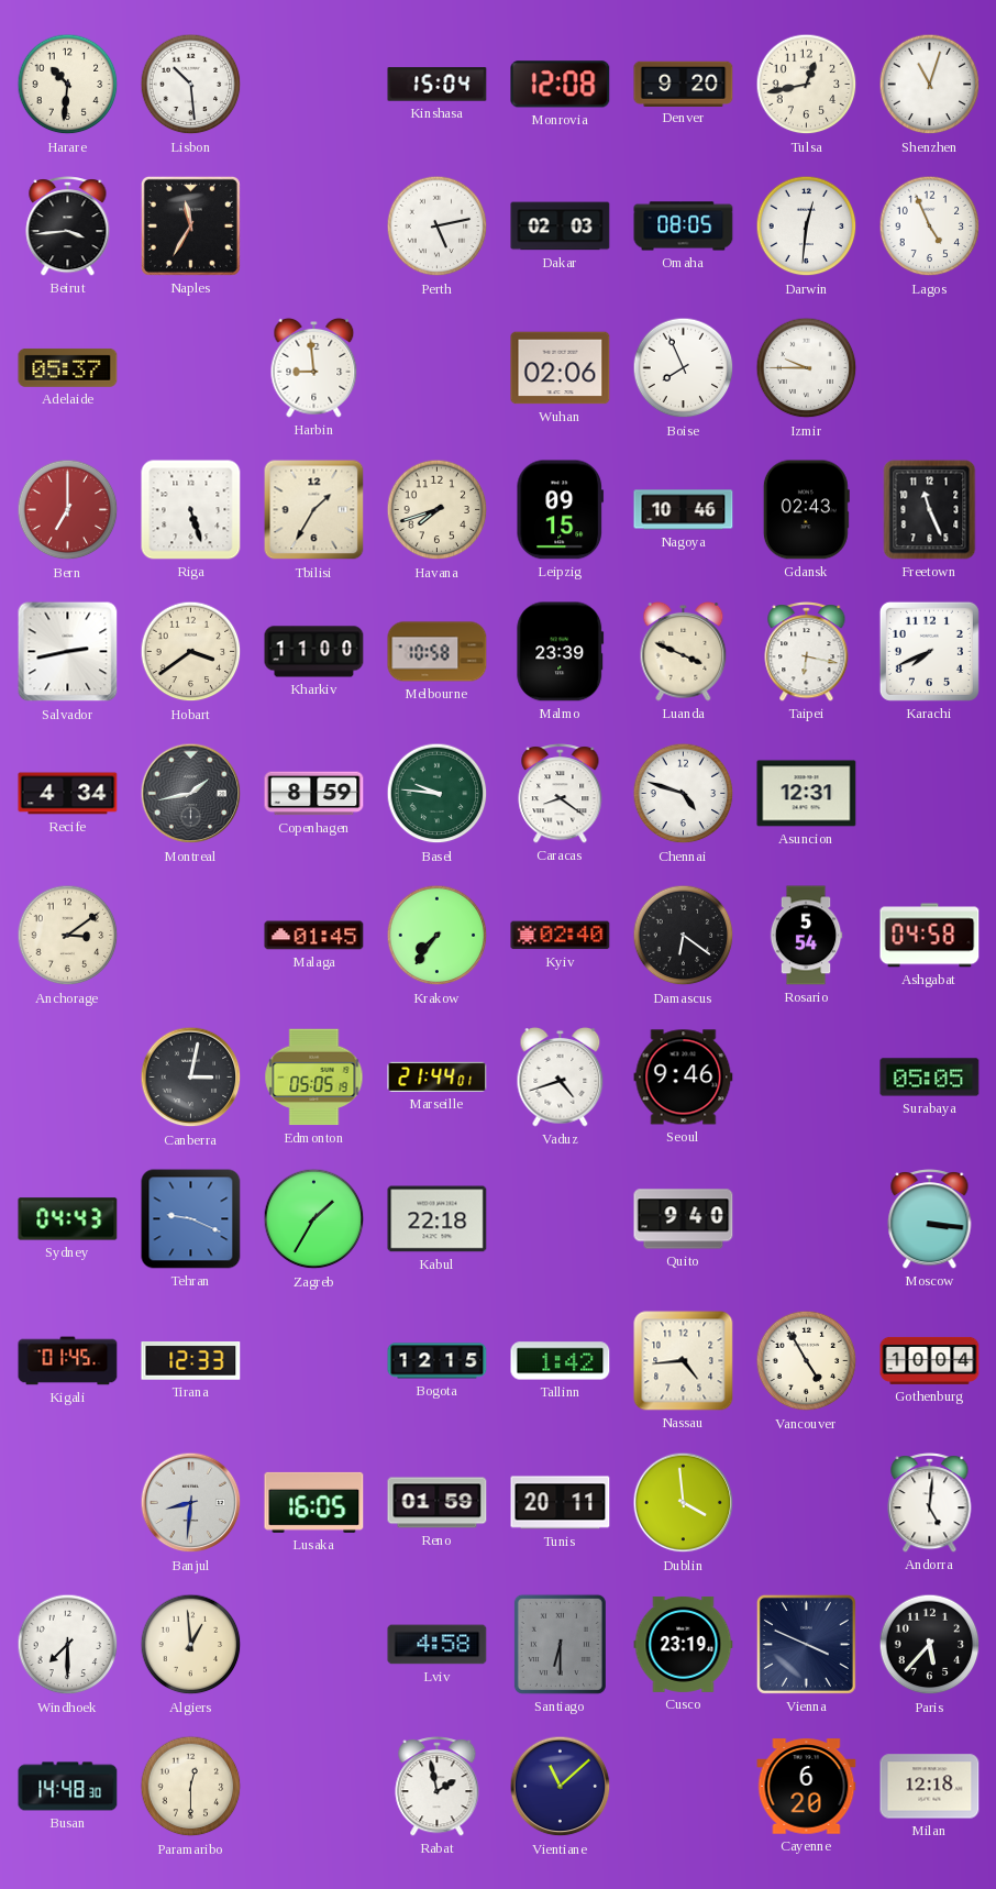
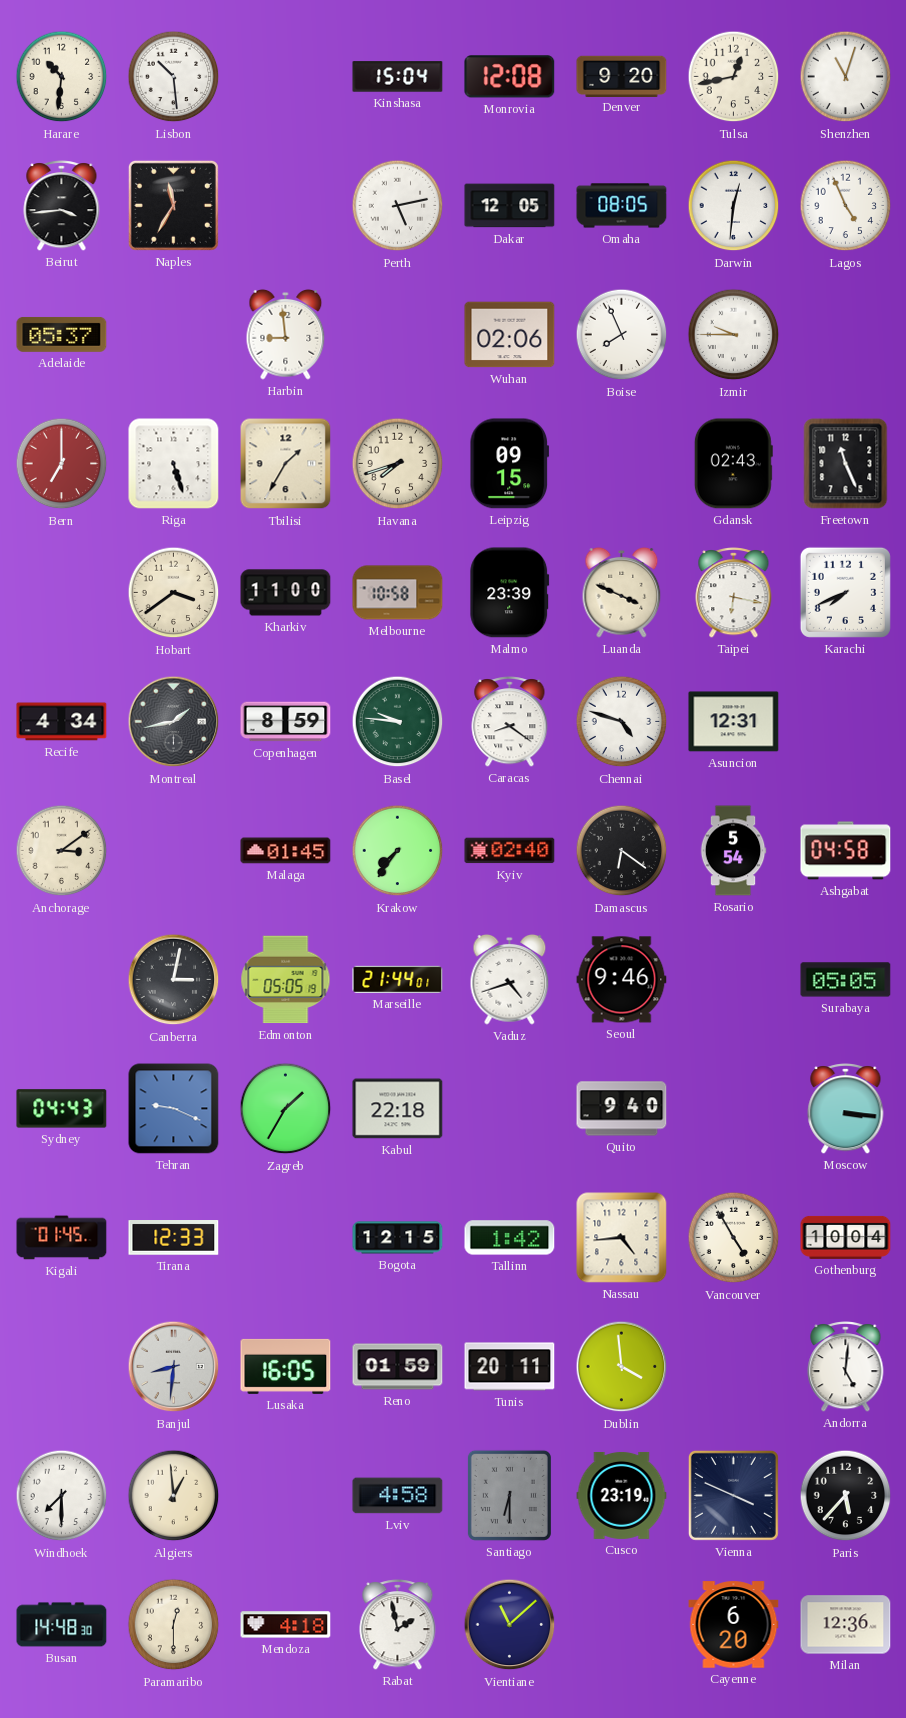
Dakar: 02:03 -> 12:05
Nagoya: 10:46 -> none
Salvador: 2:43 -> none
Mendoza: none -> 4:18
Milan: 12:18 -> 12:36
